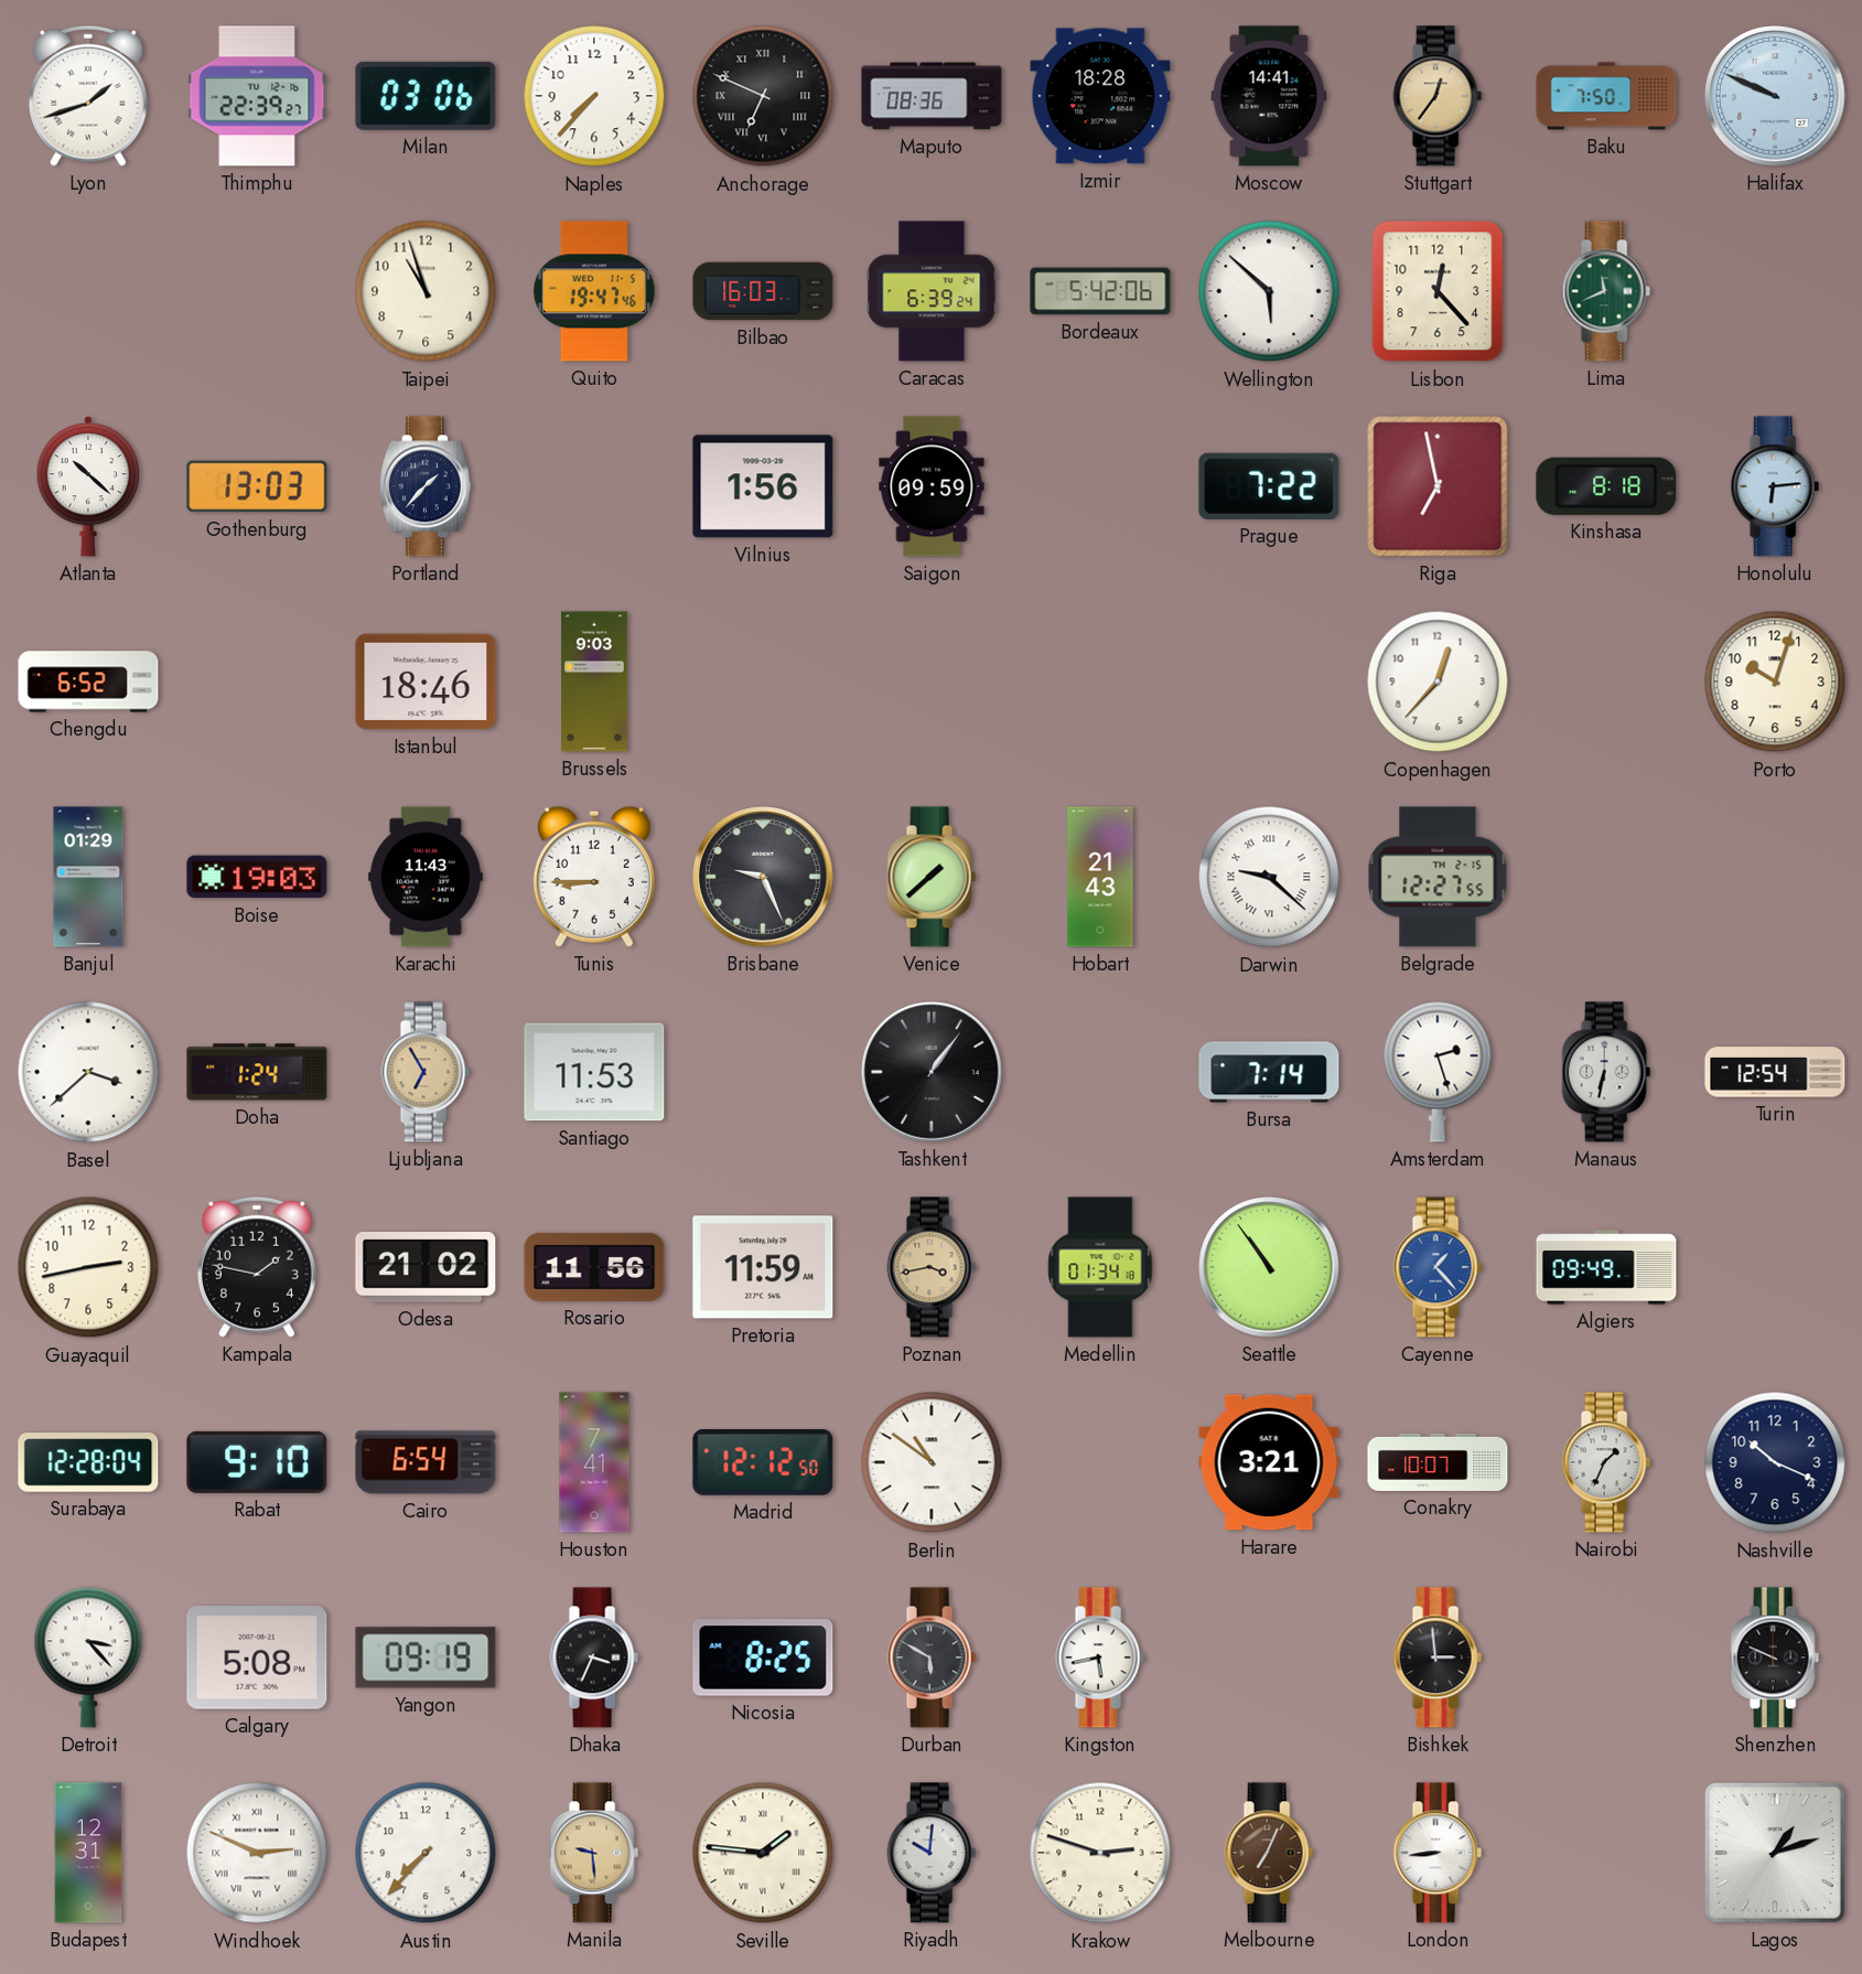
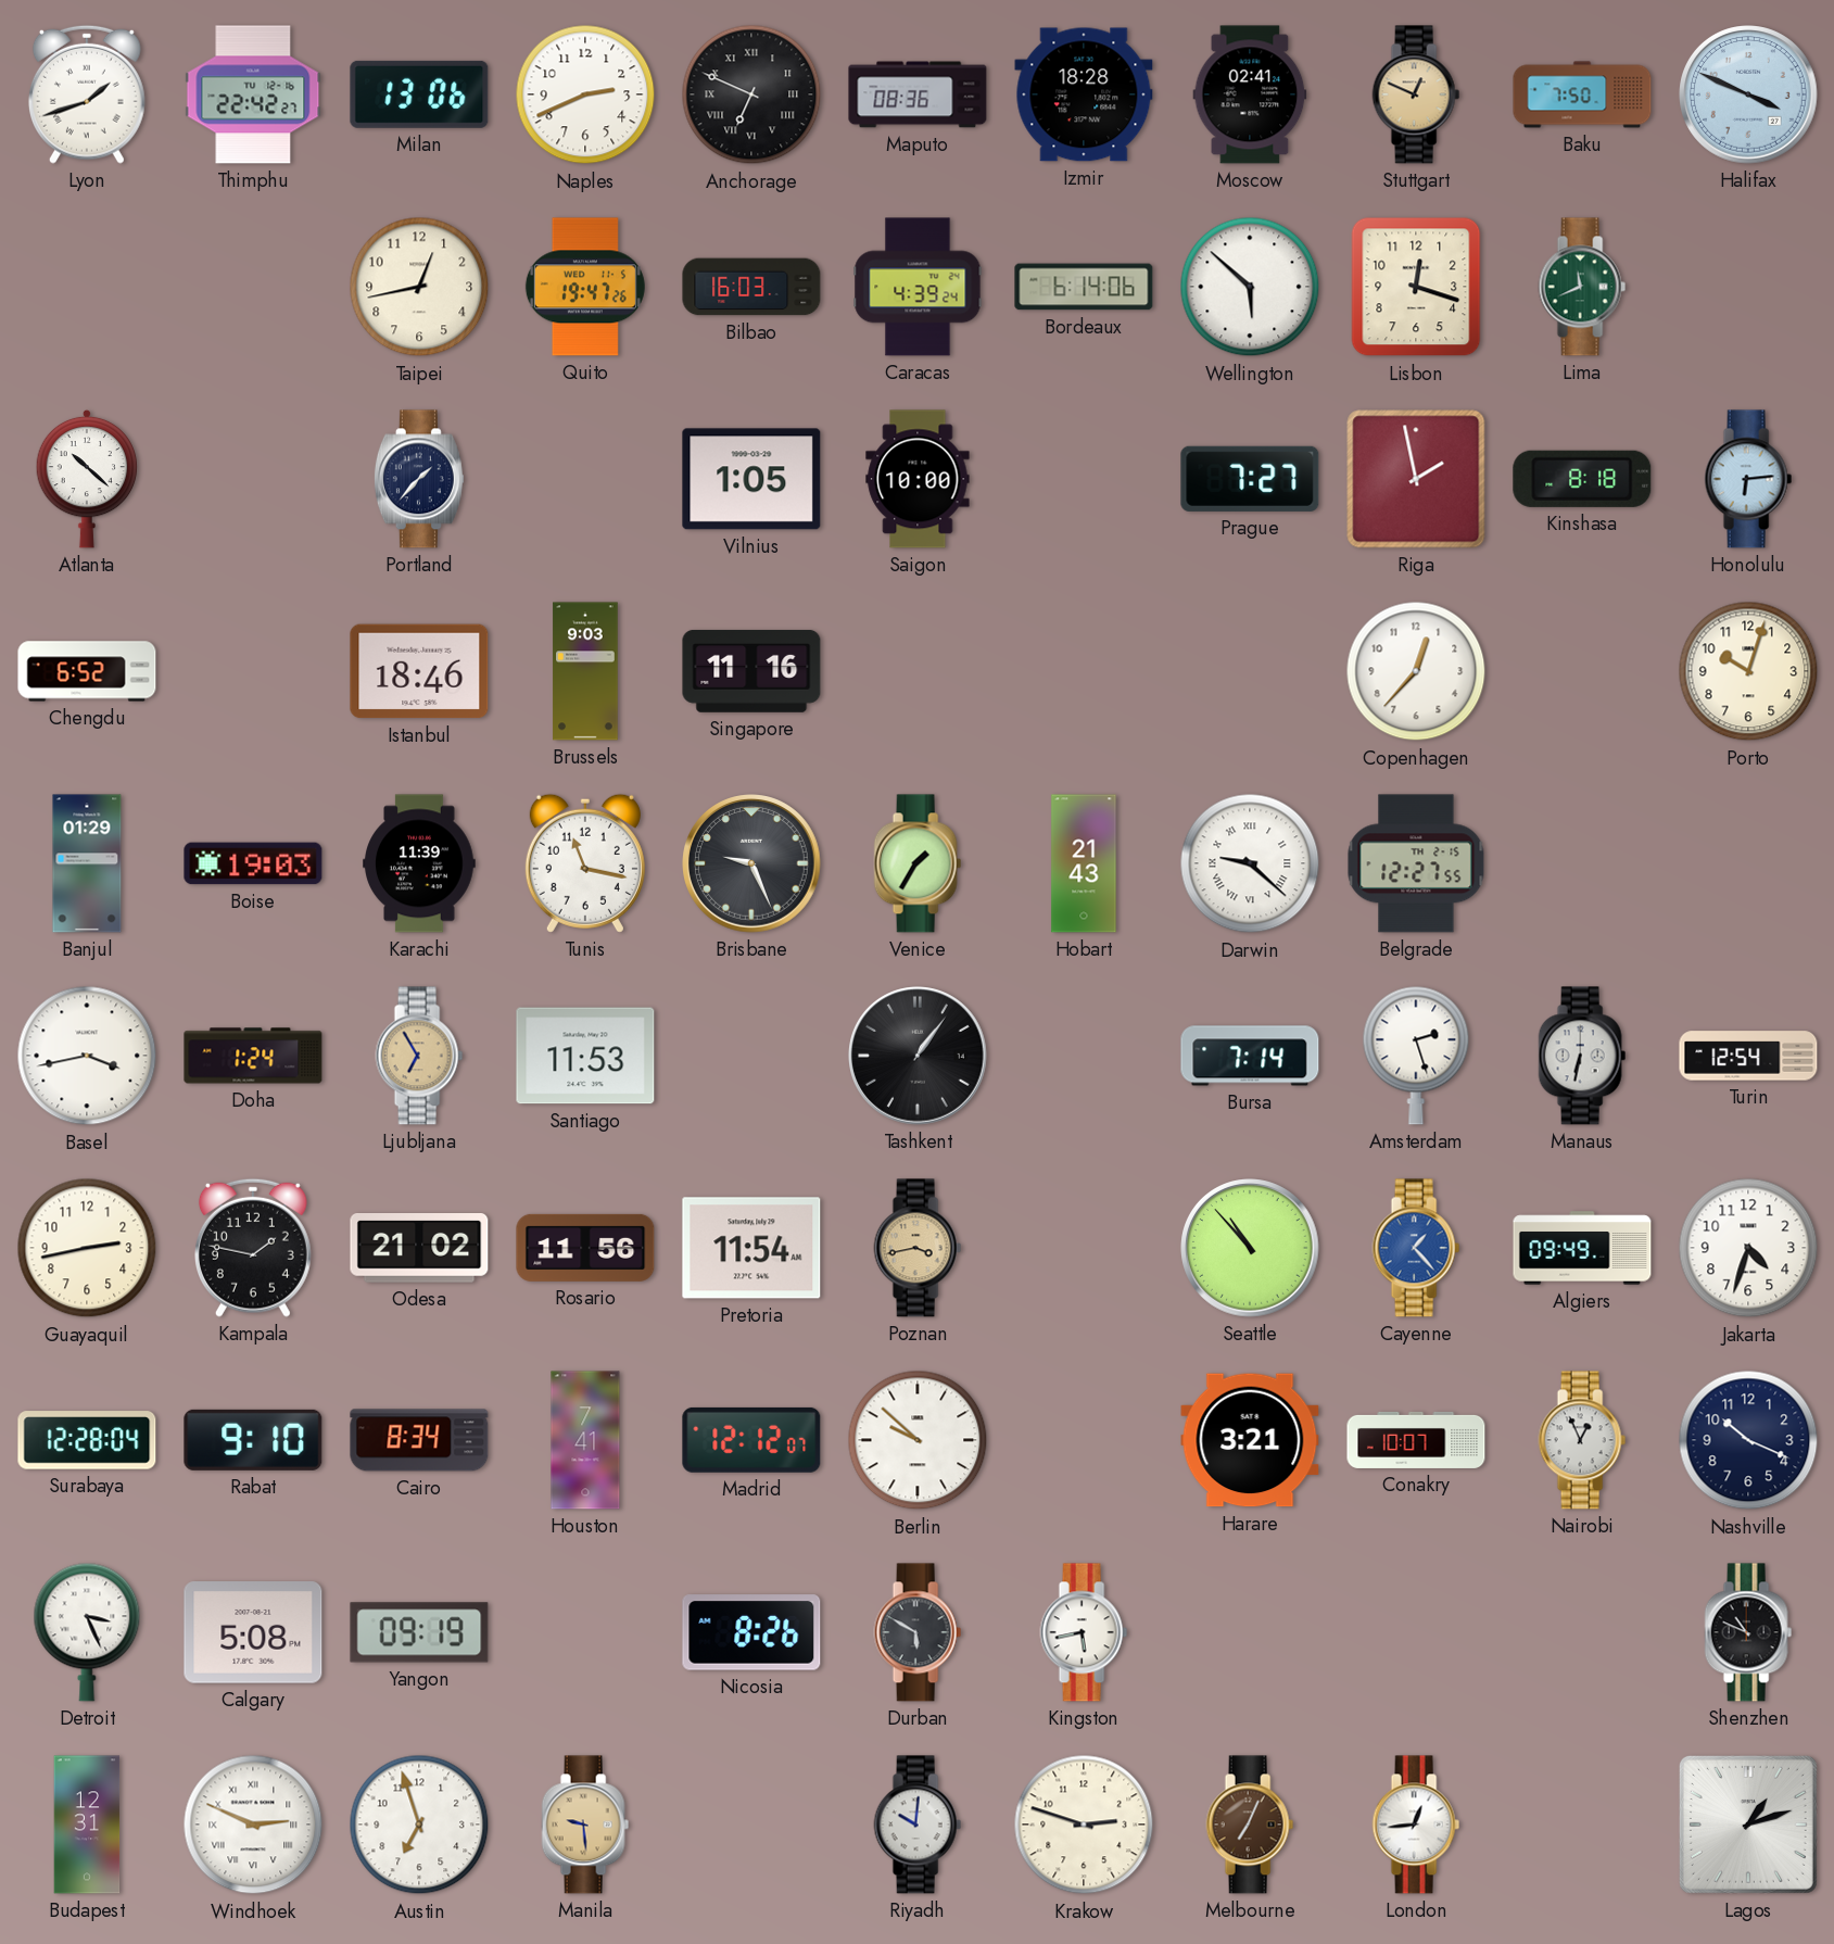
Thimphu: 22:39 -> 22:42
Milan: 03:06 -> 13:06
Naples: 7:37 -> 2:41
Moscow: 14:41 -> 02:41
Stuttgart: 12:36 -> 12:49
Halifax: 9:49 -> 3:49
Taipei: 10:57 -> 12:43
Quito: 19:47:46 -> 19:47:26
Caracas: 6:39 -> 4:39
Bordeaux: 5:42 -> 6:14
Lisbon: 12:23 -> 12:18
Gothenburg: 13:03 -> none
Vilnius: 1:56 -> 1:05
Saigon: 09:59 -> 10:00
Prague: 7:22 -> 7:27
Riga: 6:58 -> 1:58
Singapore: none -> 11:16
Karachi: 11:43 -> 11:39
Tunis: 8:45 -> 11:17
Venice: 1:38 -> 1:35
Basel: 3:38 -> 3:43
Pretoria: 11:59 -> 11:54
Medellin: 01:34 -> none
Seattle: 10:54 -> 10:53
Jakarta: none -> 4:33
Cairo: 6:54 -> 8:34
Madrid: 12:12:50 -> 12:12:07
Berlin: 10:51 -> 9:52
Nairobi: 1:34 -> 12:56
Detroit: 3:23 -> 3:26
Dhaka: 3:34 -> none
Nicosia: 8:25 -> 8:26
Bishkek: 2:59 -> none
Shenzhen: 9:49 -> 10:49
Austin: 7:37 -> 6:57
Seville: 1:46 -> none
London: 8:44 -> 12:44
